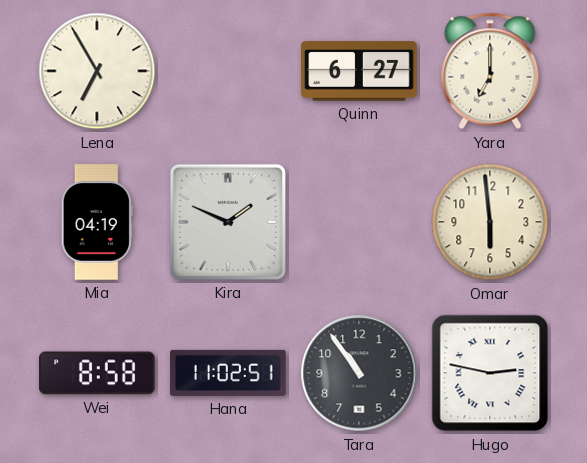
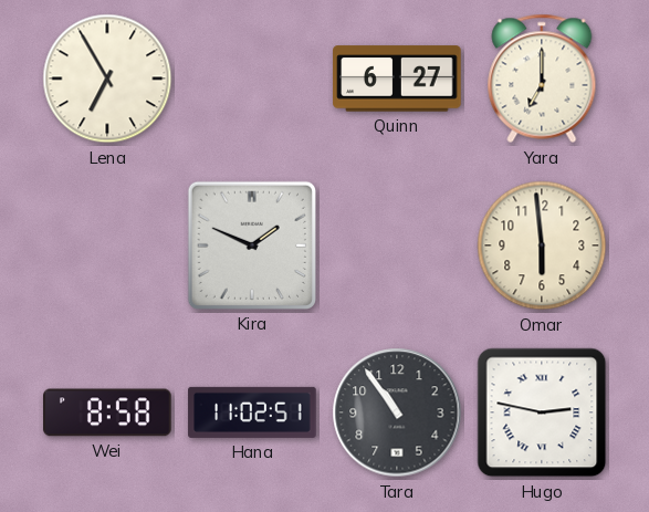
Mia: 04:19 -> none
